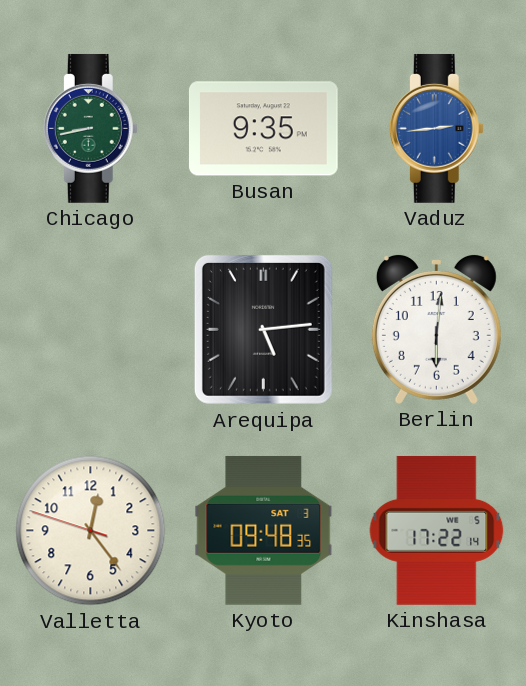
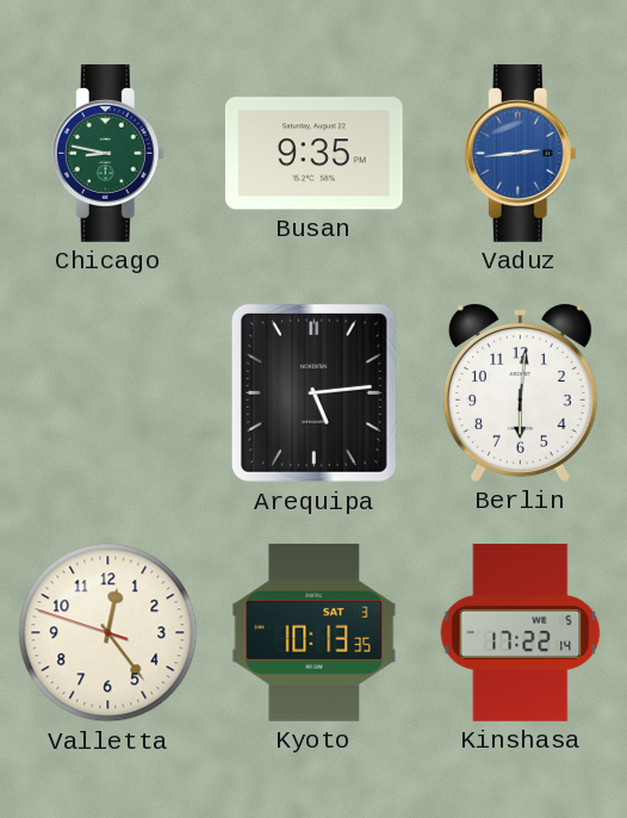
Chicago: 8:43 -> 8:47
Kyoto: 09:48 -> 10:13
